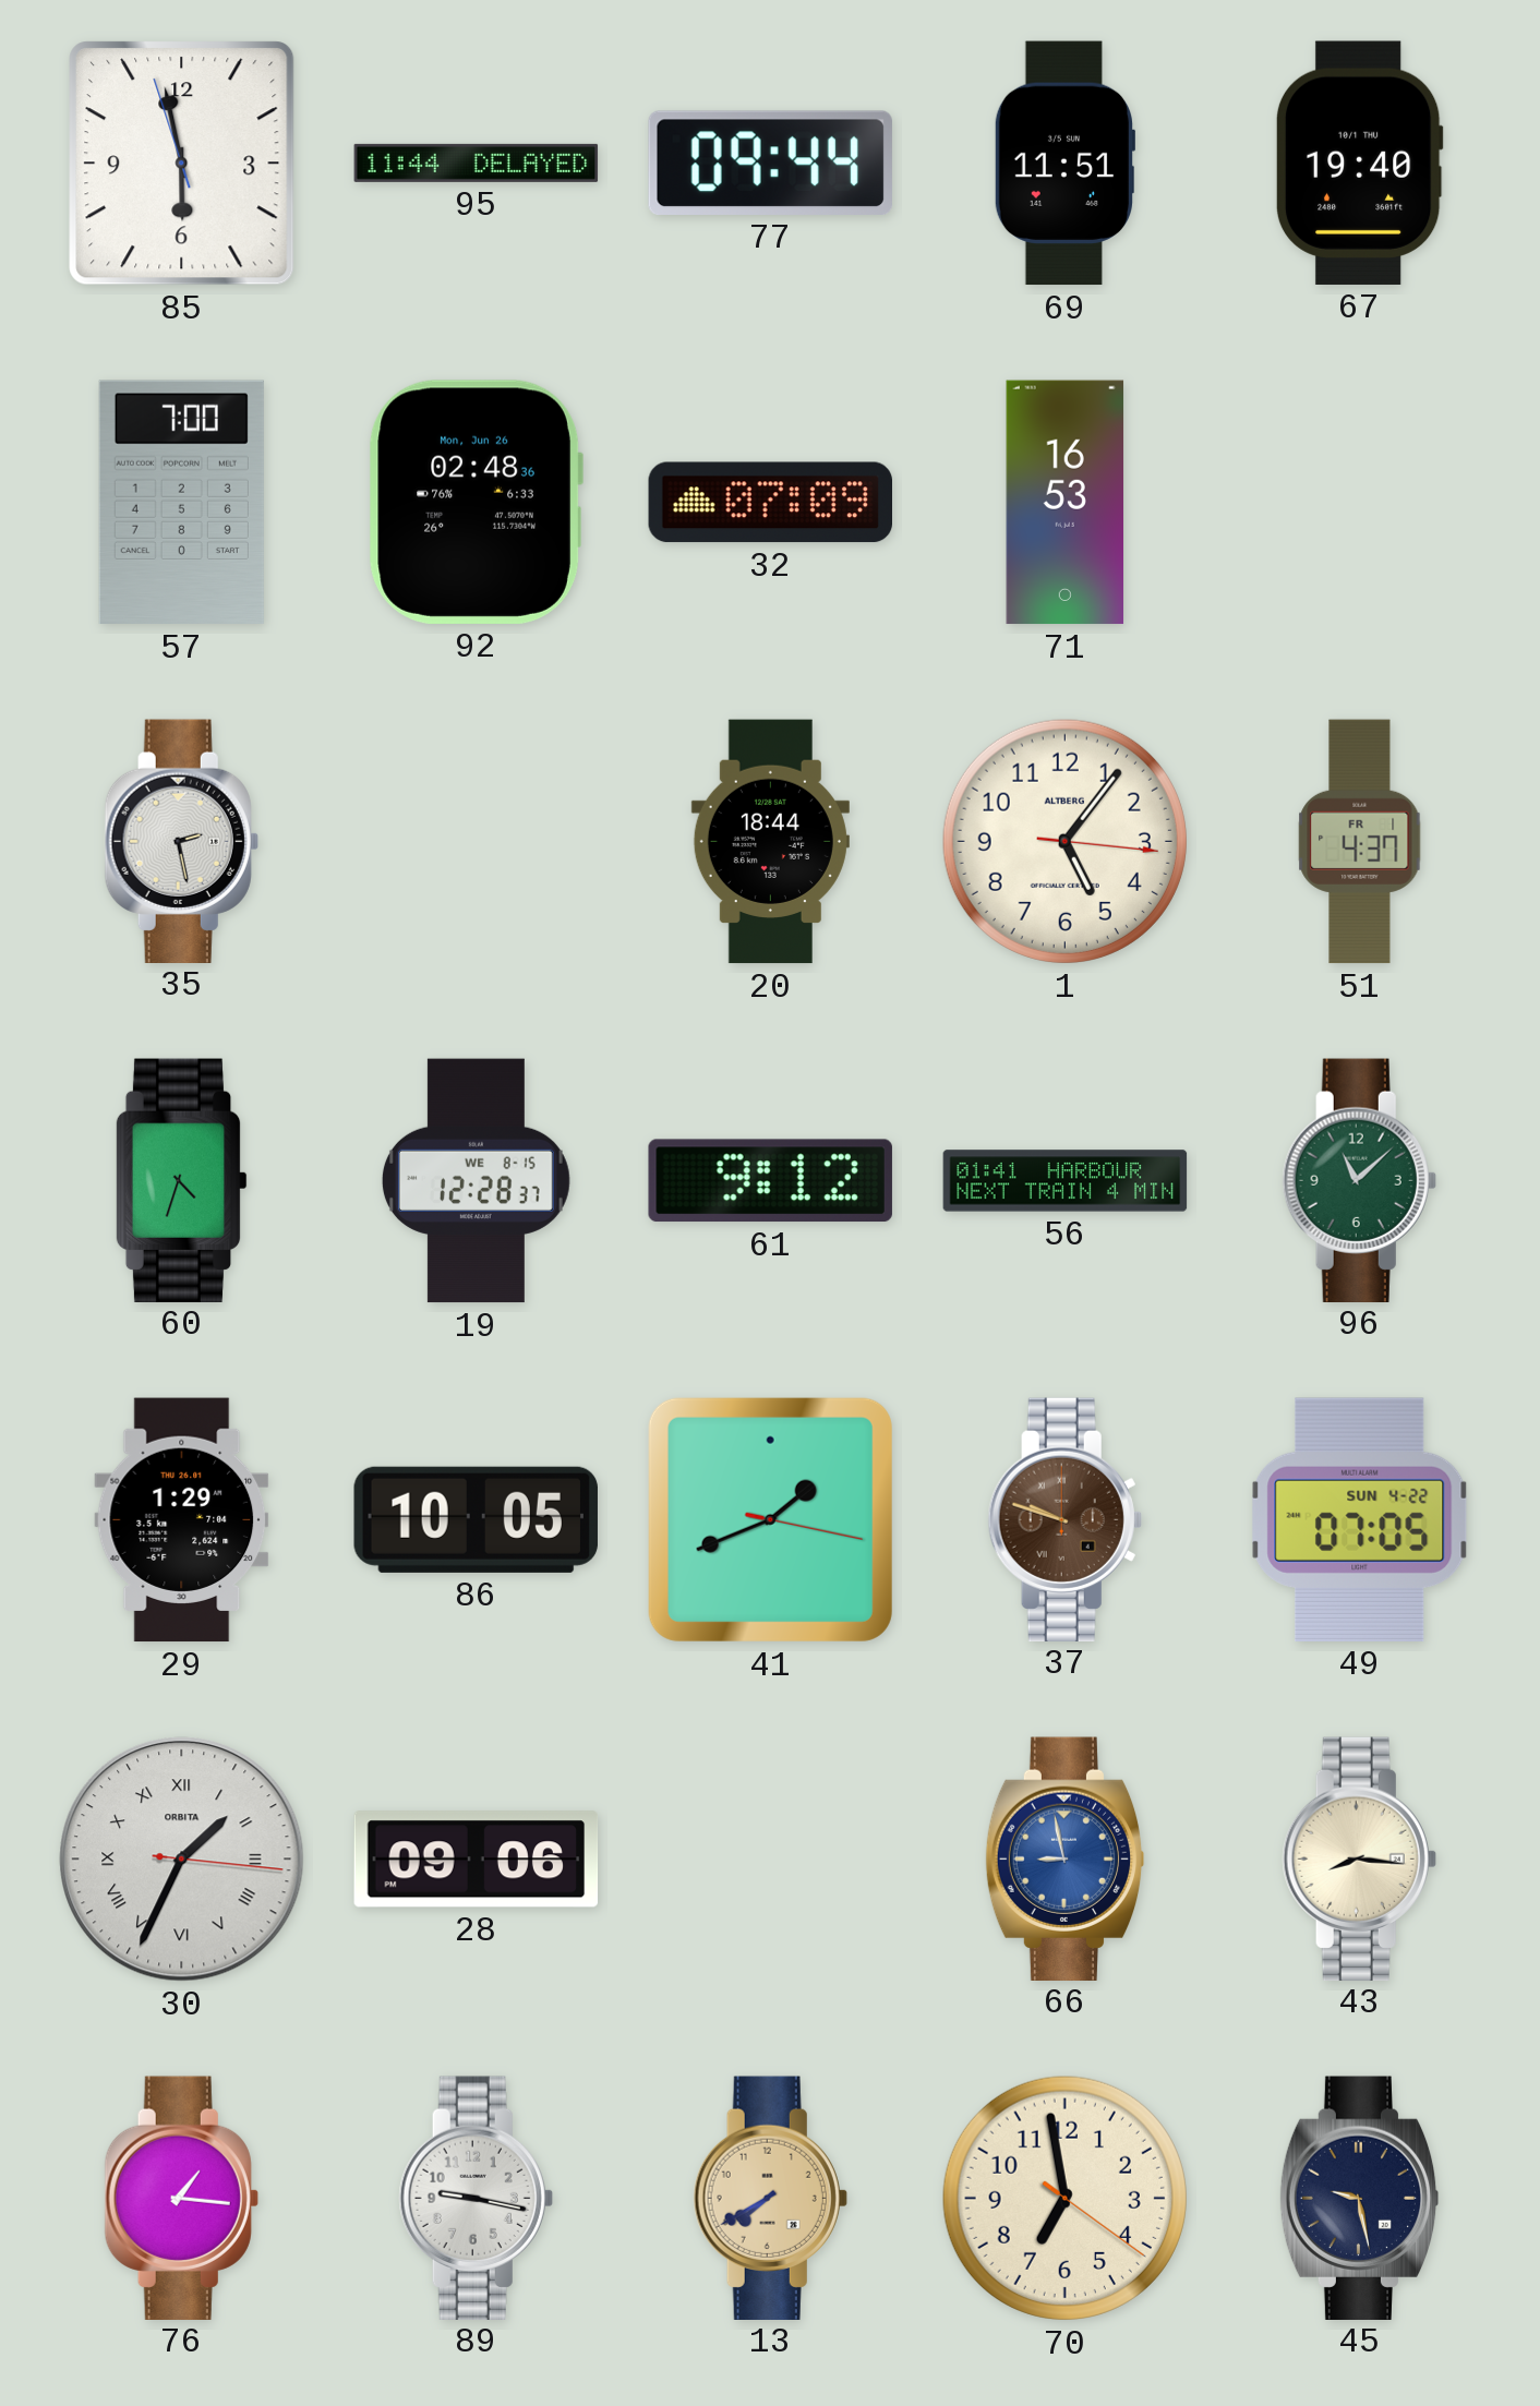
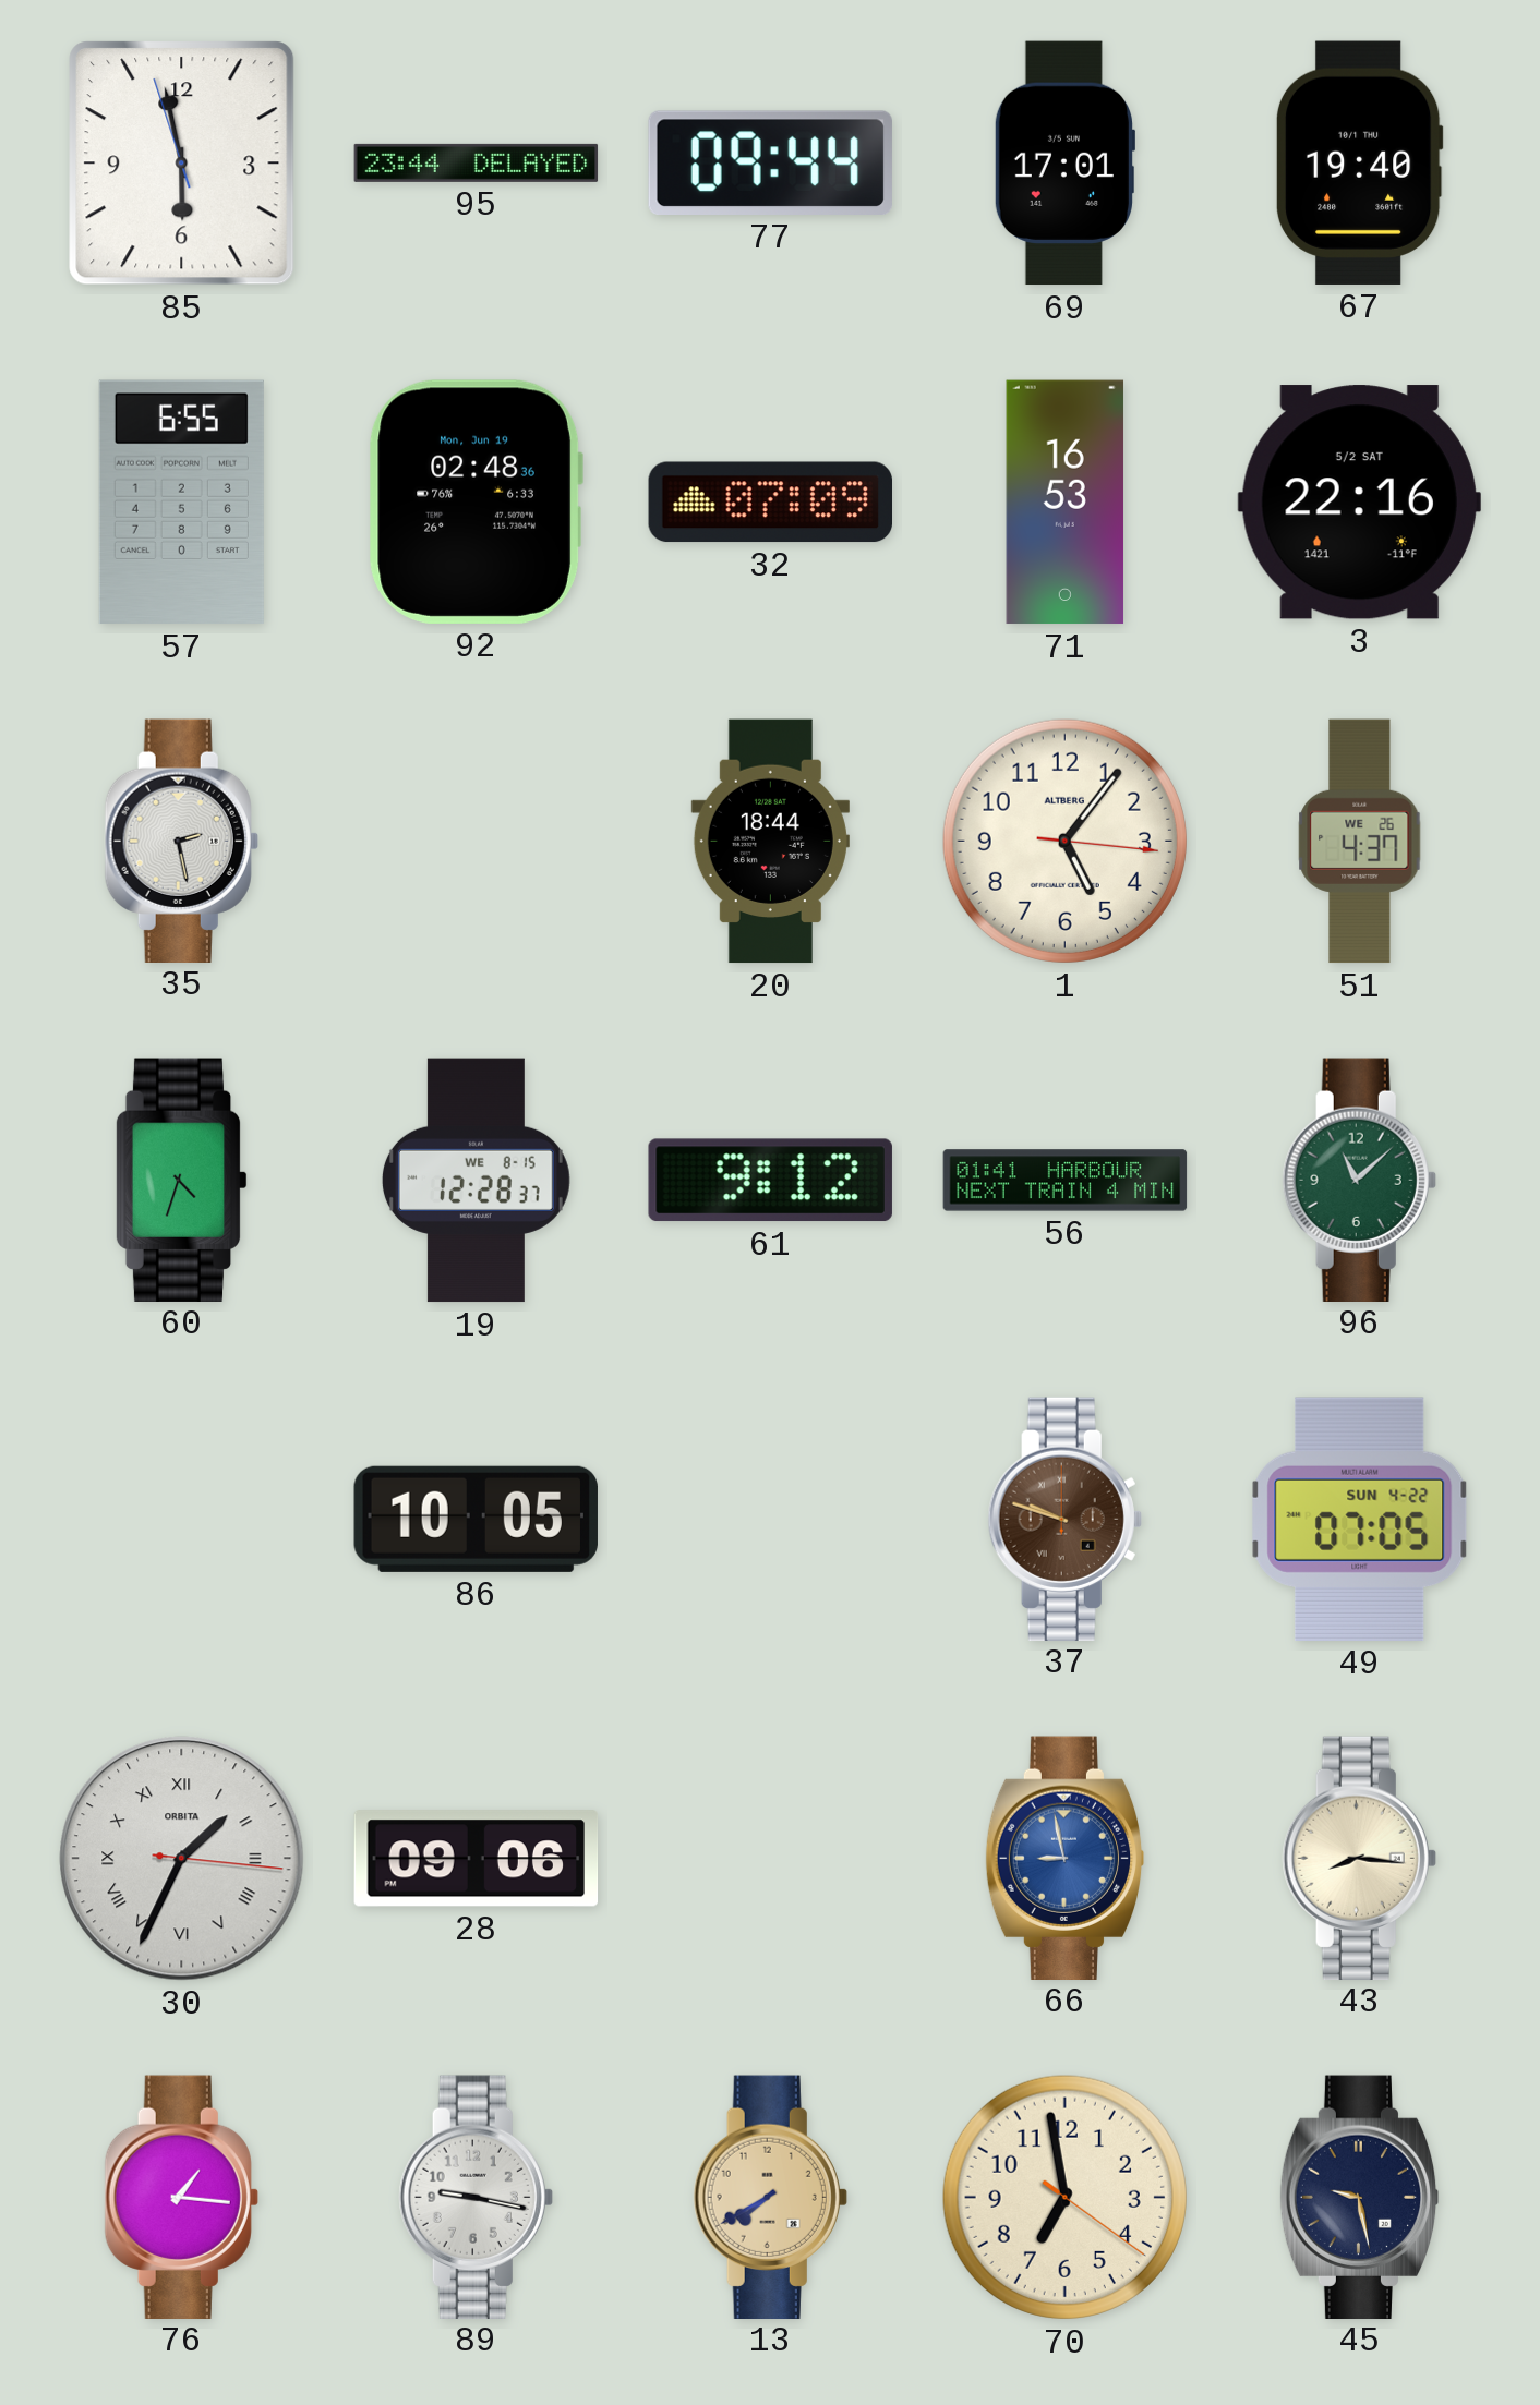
95: 11:44 -> 23:44
69: 11:51 -> 17:01
57: 7:00 -> 6:55
92 date: Mon, Jun 26 -> Mon, Jun 19
3: none -> 22:16
51 date: FR 1 -> WE 26
29: 1:29 -> none
41: 1:41 -> none
